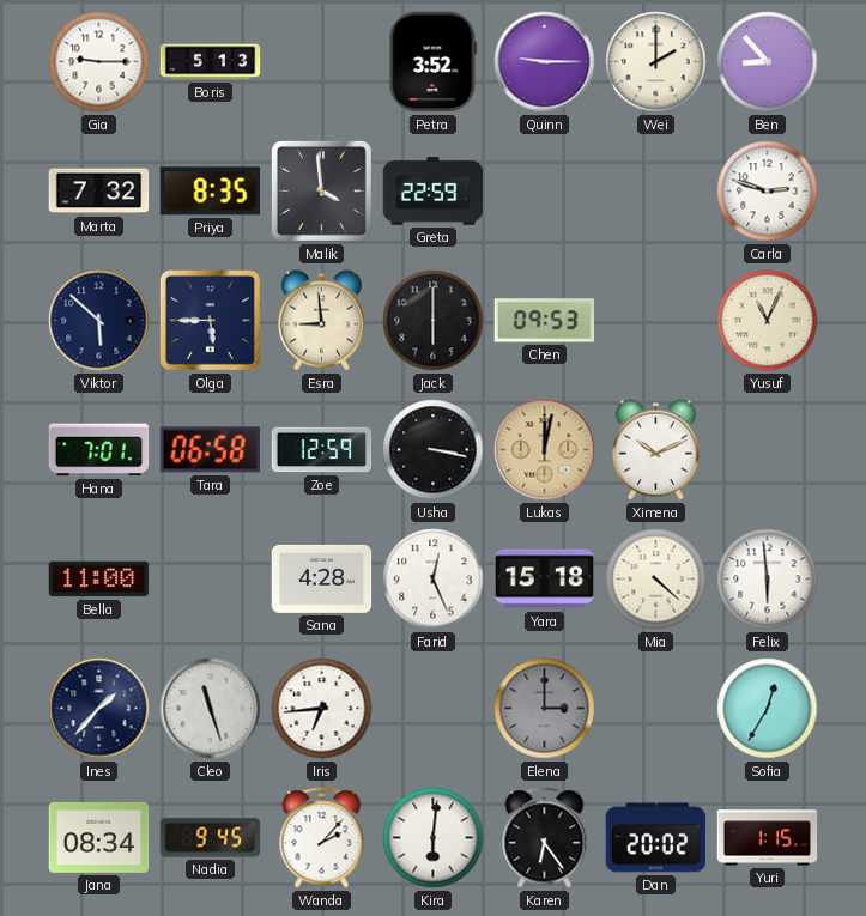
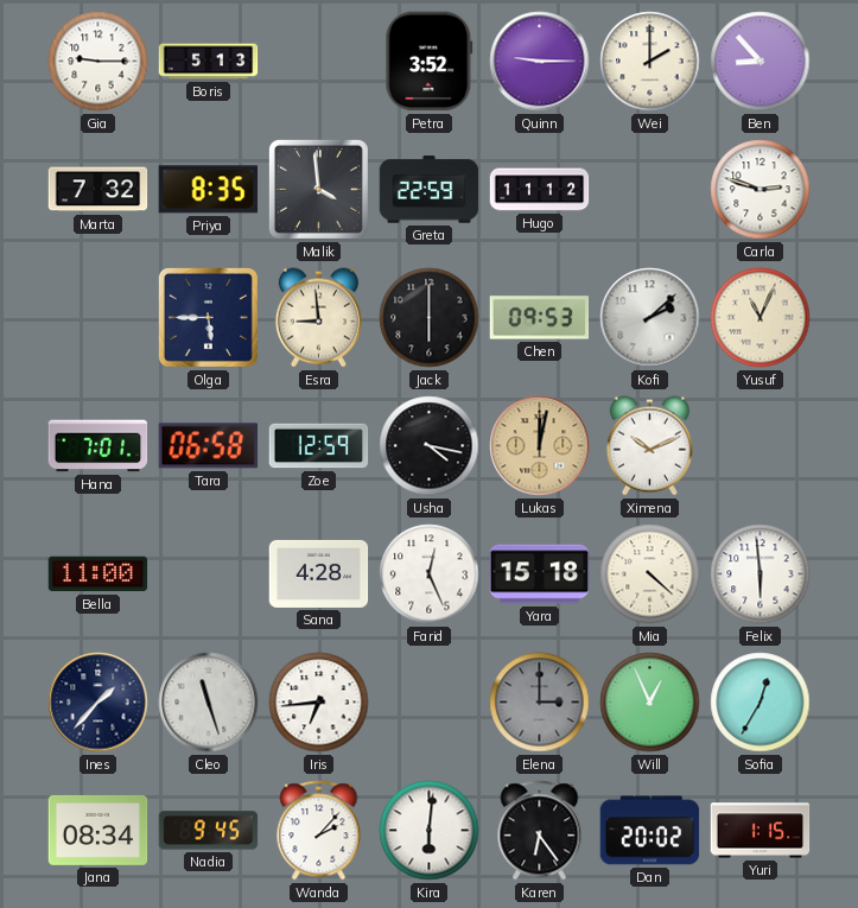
Hugo: none -> 11:12
Viktor: 5:52 -> none
Kofi: none -> 2:08
Usha: 3:17 -> 4:17
Will: none -> 12:56
